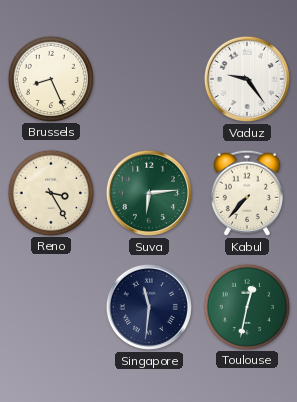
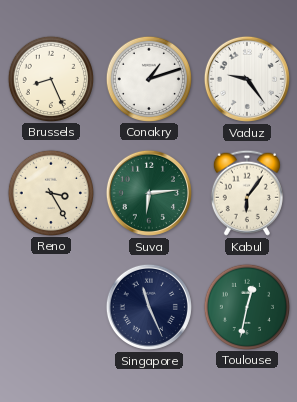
Conakry: none -> 1:12
Kabul: 7:37 -> 6:06
Singapore: 11:31 -> 11:26
